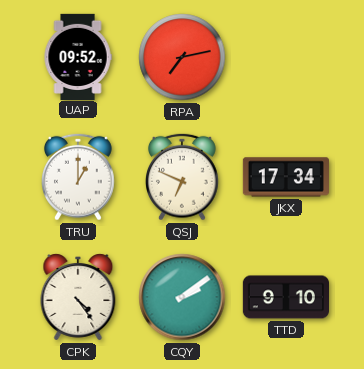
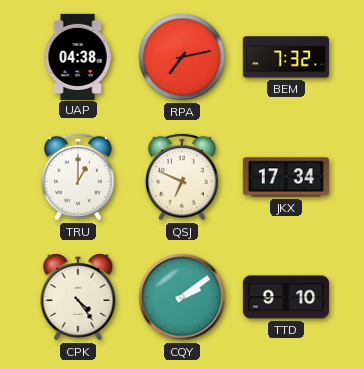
UAP: 09:52 -> 04:38
BEM: none -> 7:32
